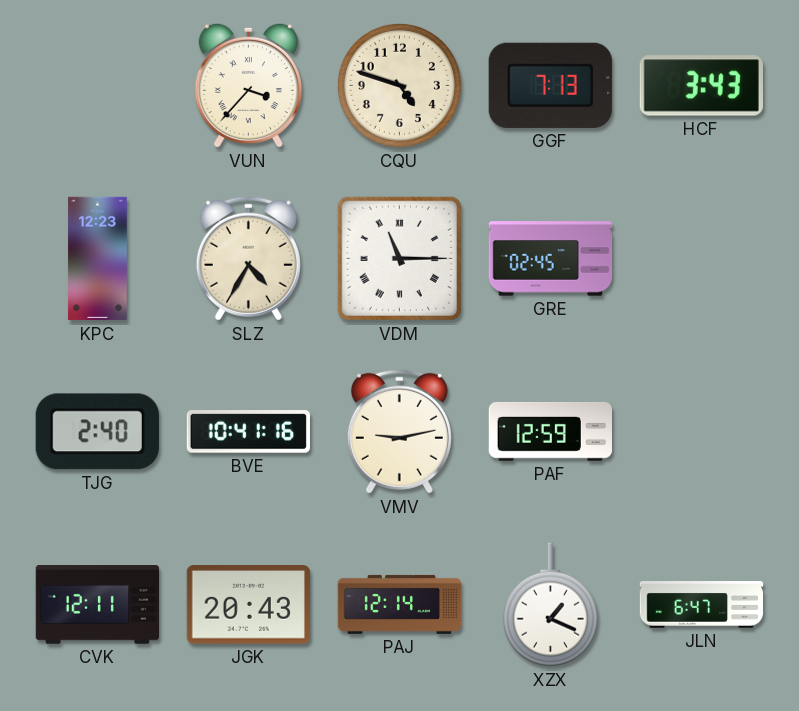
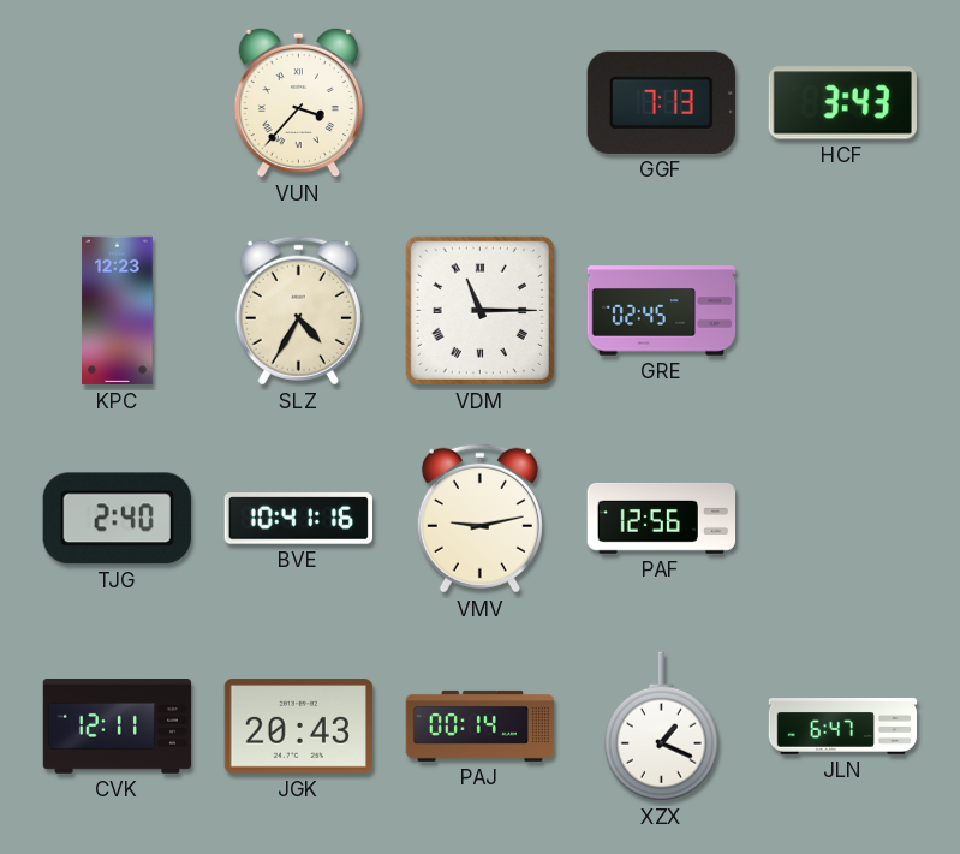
CQU: 4:48 -> none
PAF: 12:59 -> 12:56
PAJ: 12:14 -> 00:14
